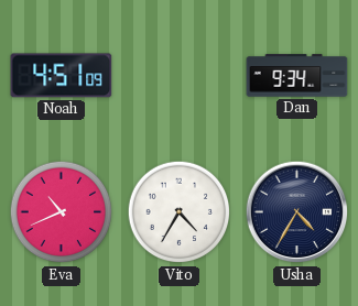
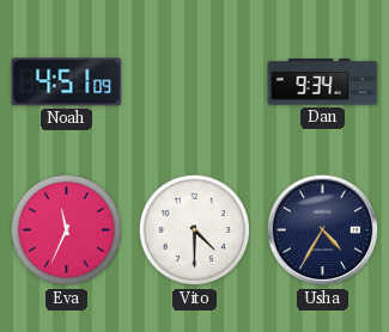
Eva: 10:41 -> 11:34
Vito: 4:35 -> 4:30
